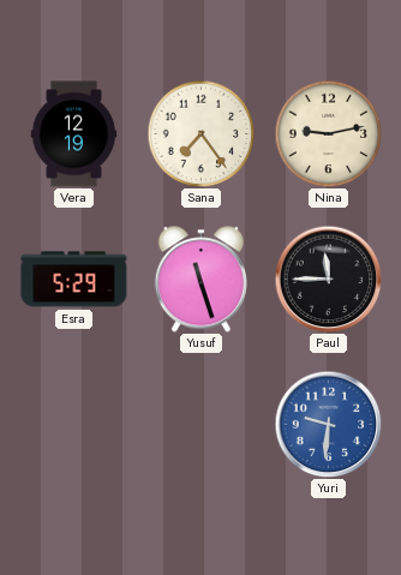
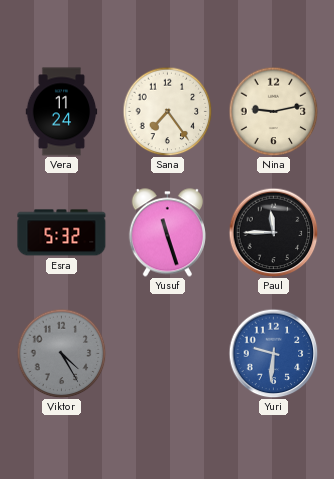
Vera: 12:19 -> 11:24
Esra: 5:29 -> 5:32
Viktor: none -> 4:25
